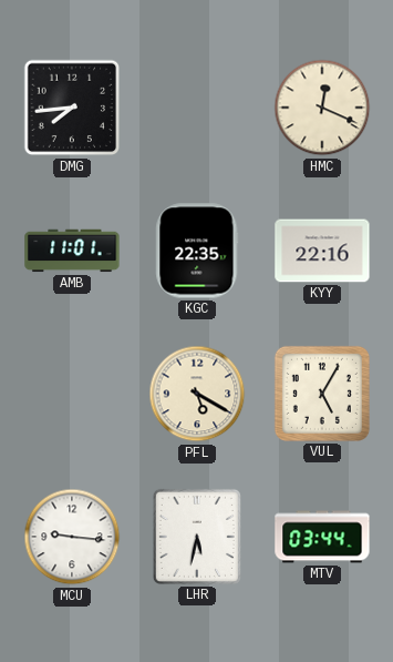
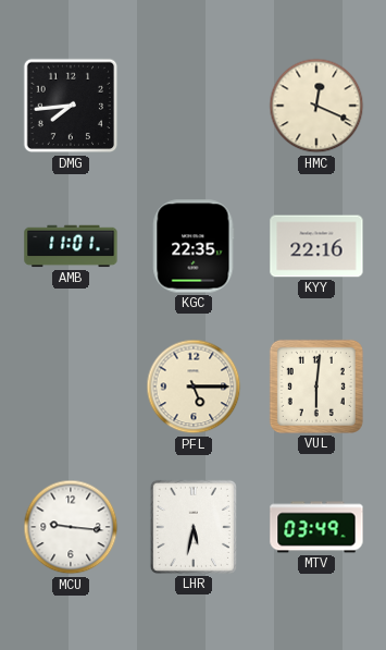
PFL: 5:20 -> 5:15
VUL: 5:05 -> 6:01
MTV: 03:44 -> 03:49
